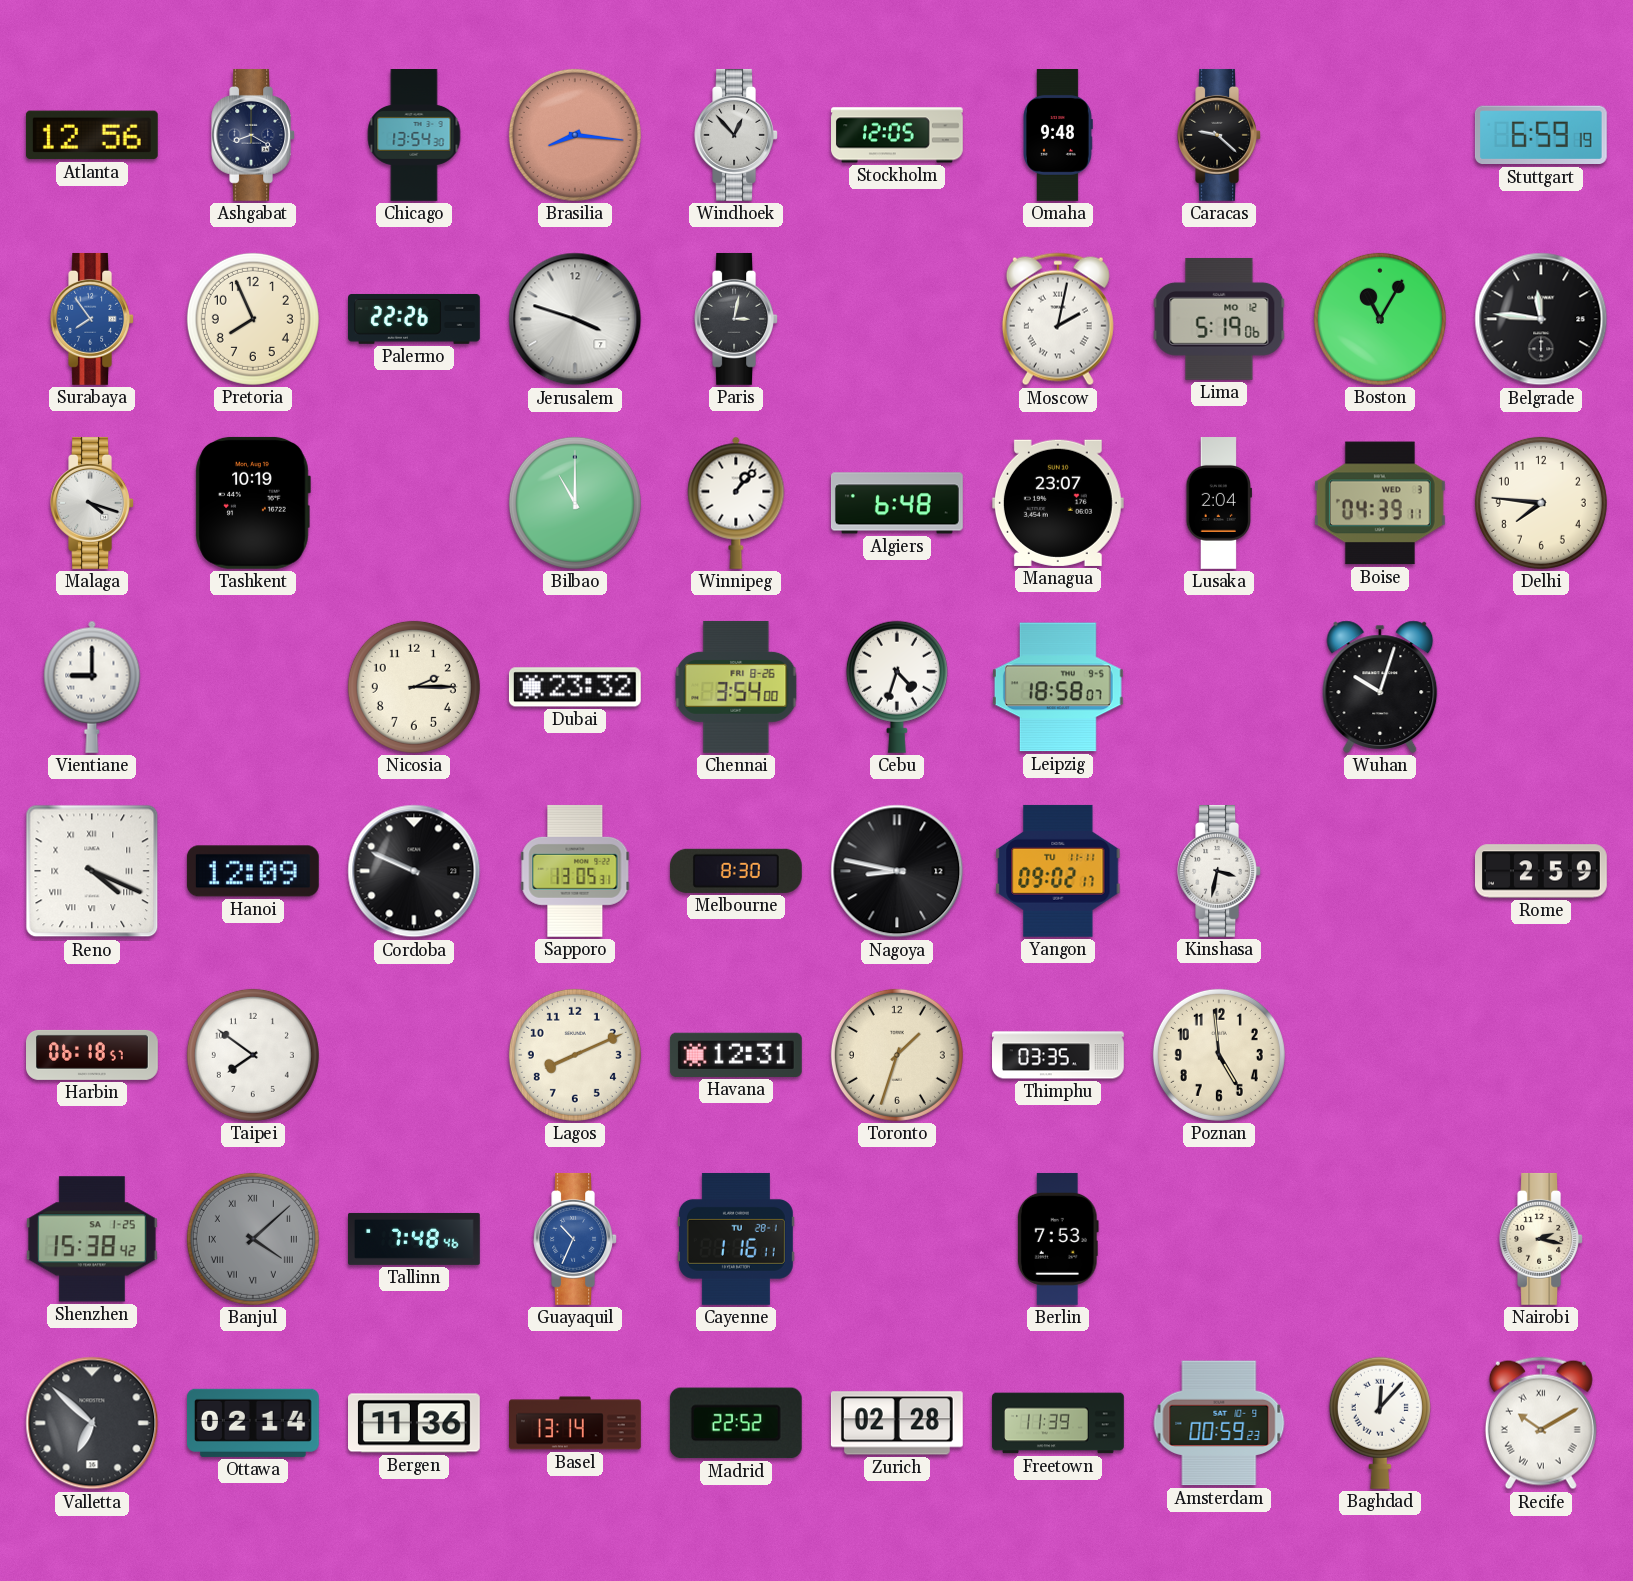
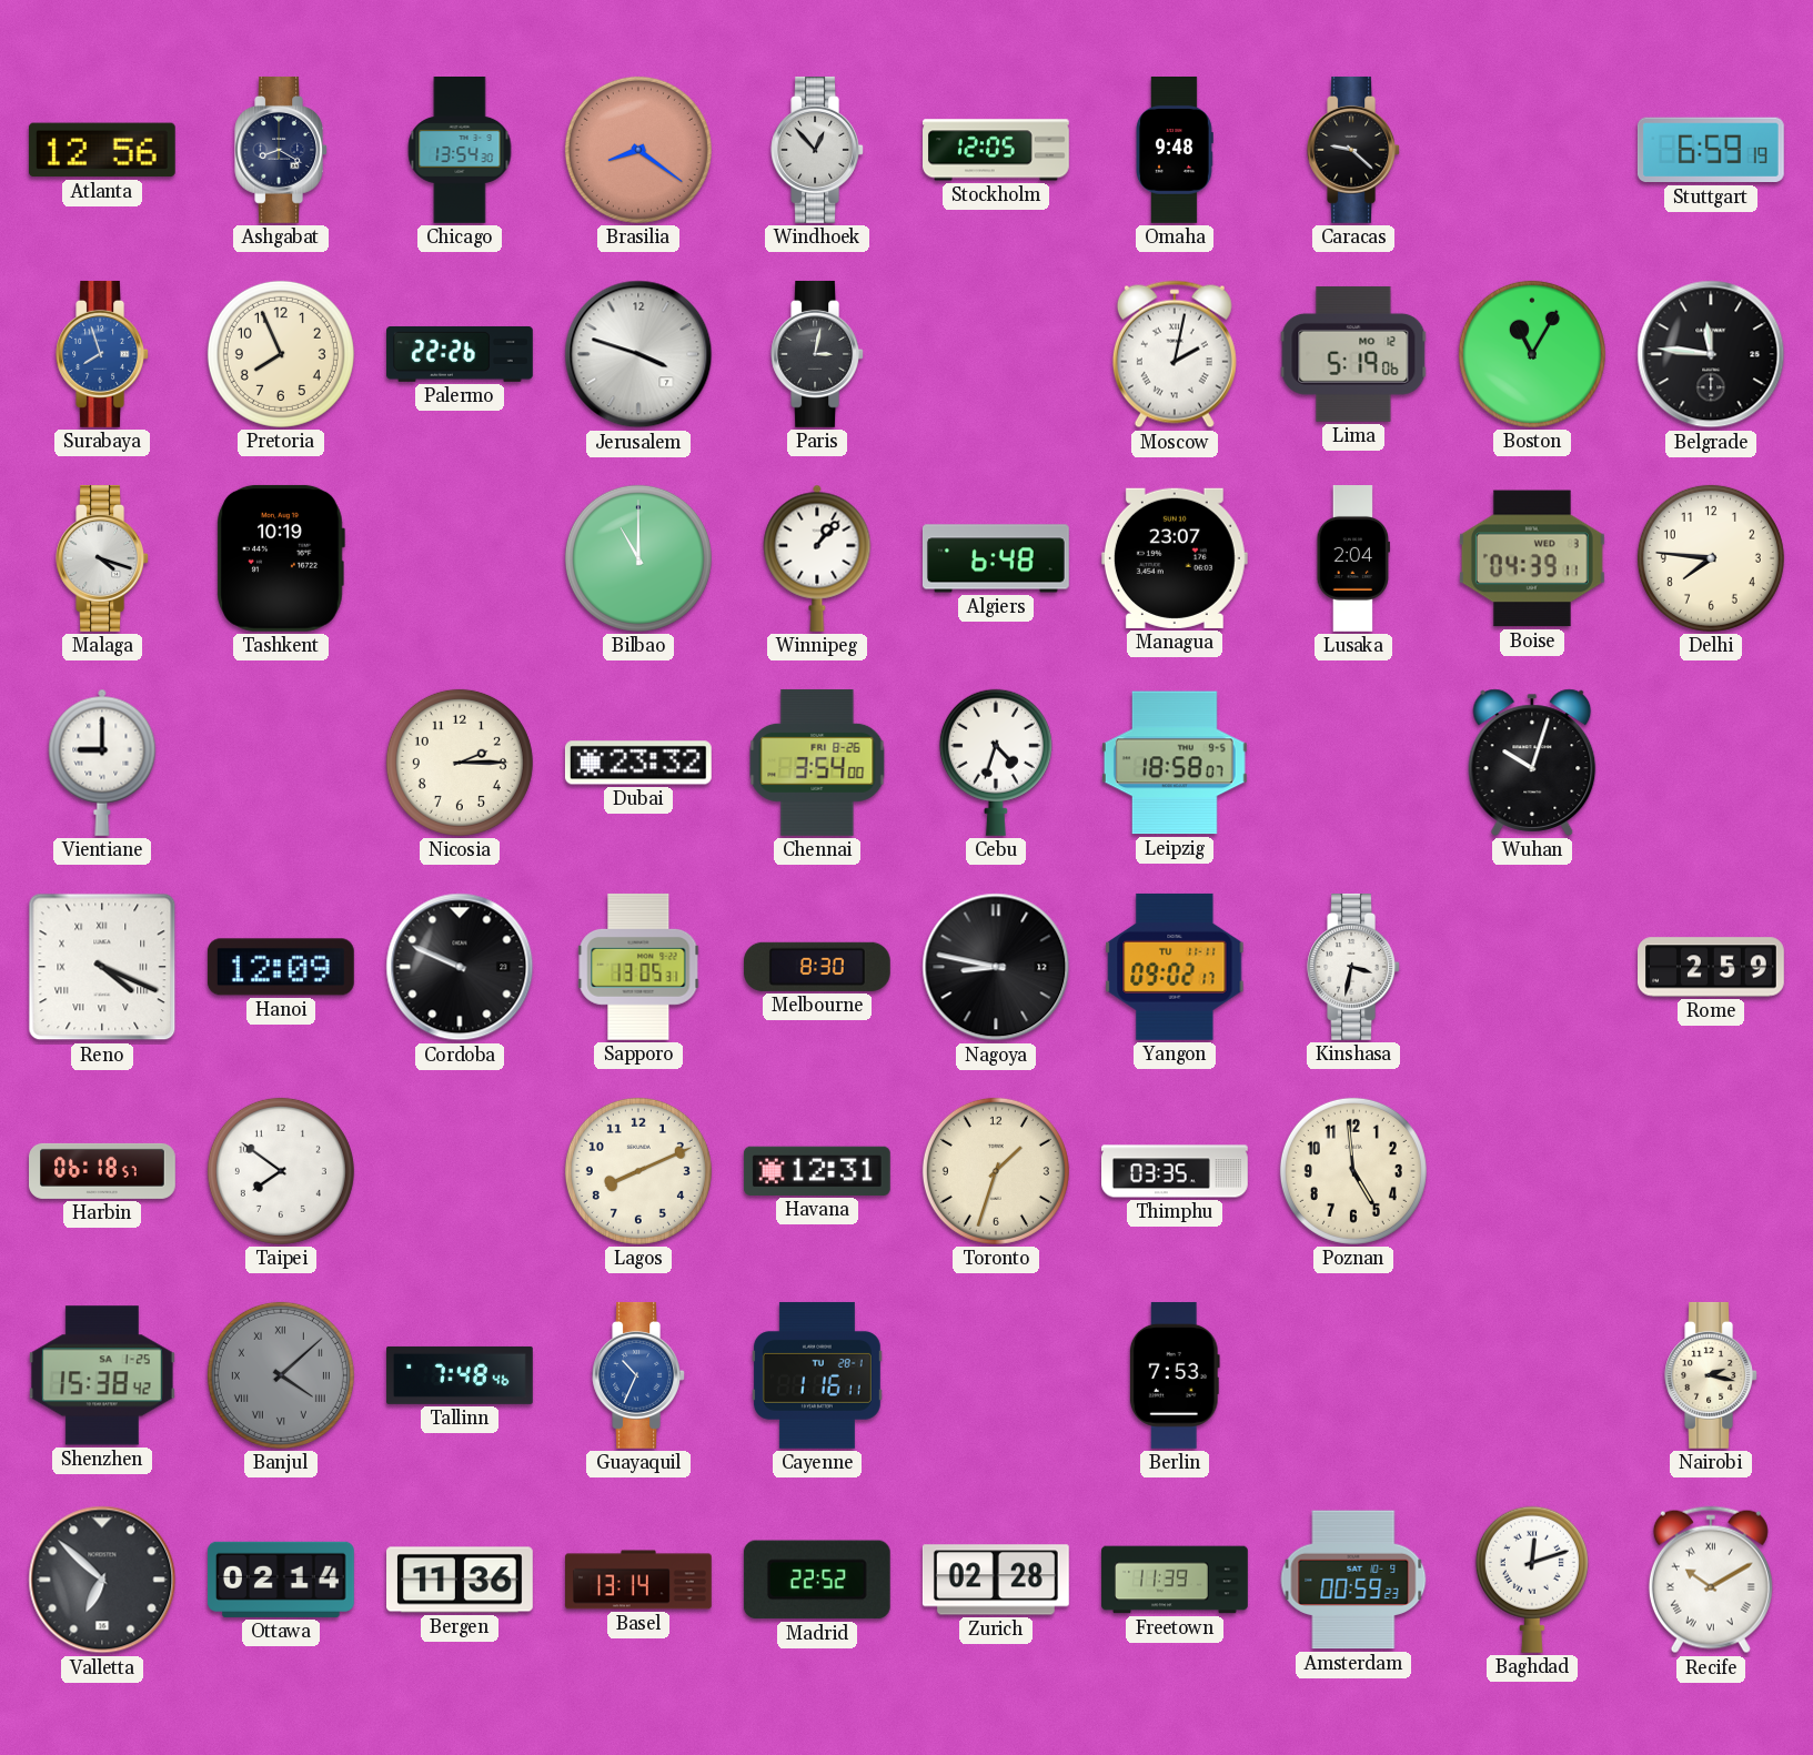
Brasilia: 8:16 -> 8:21
Surabaya: 7:54 -> 7:57
Baghdad: 12:07 -> 12:12
